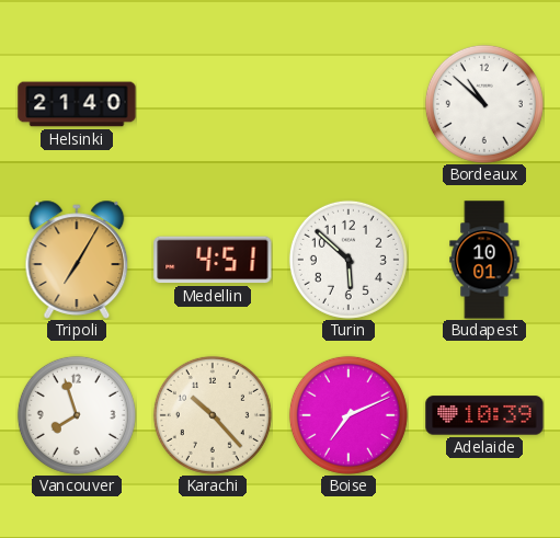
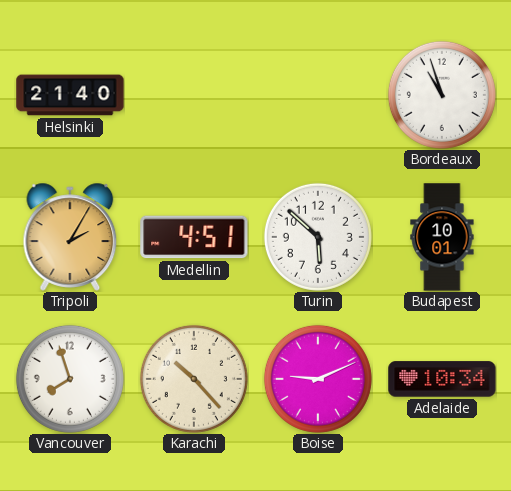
Bordeaux: 10:52 -> 10:57
Tripoli: 7:05 -> 2:05
Boise: 7:11 -> 9:11
Adelaide: 10:39 -> 10:34
